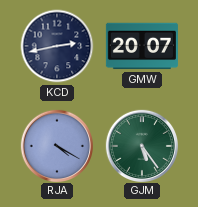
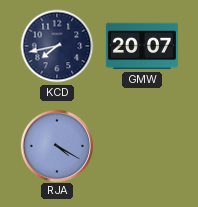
KCD: 2:43 -> 7:43
GJM: 5:24 -> none
